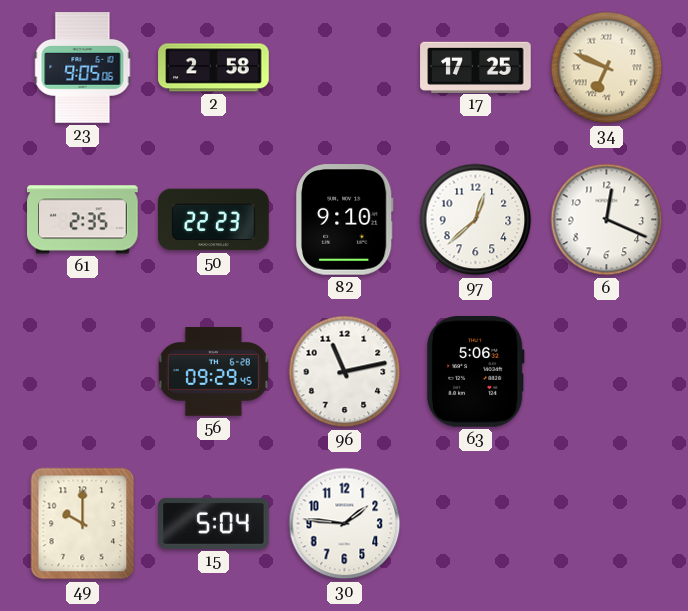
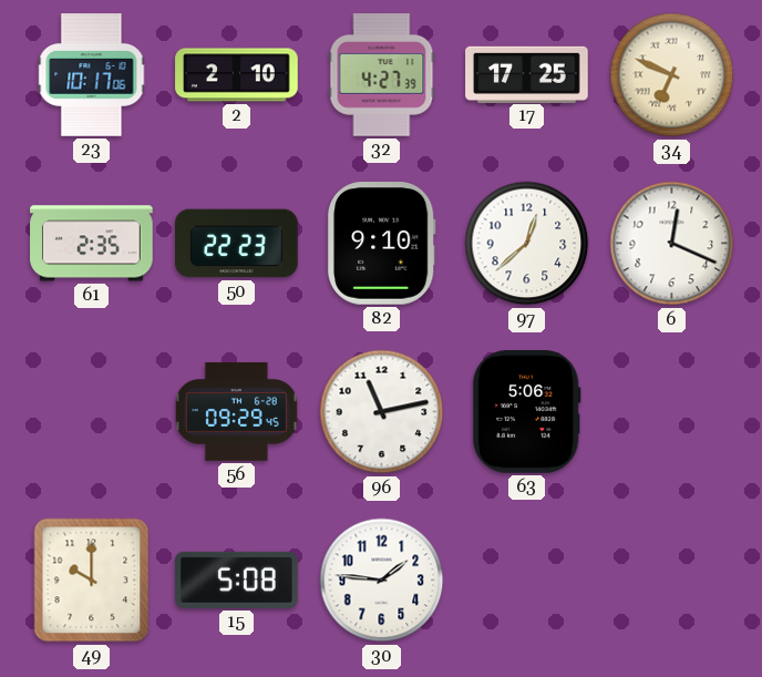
23: 9:05 -> 10:17
2: 2:58 -> 2:10
32: none -> 4:27
15: 5:04 -> 5:08
